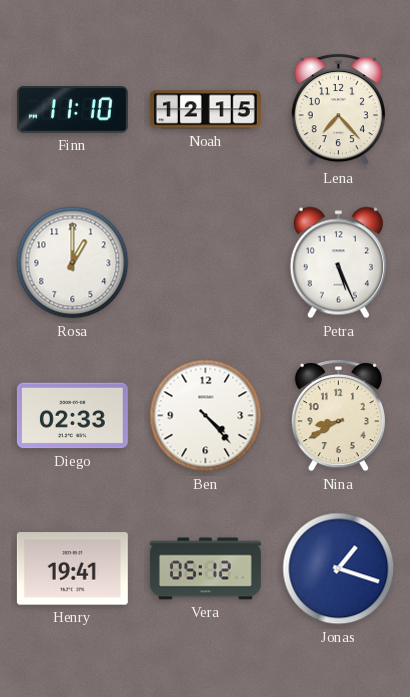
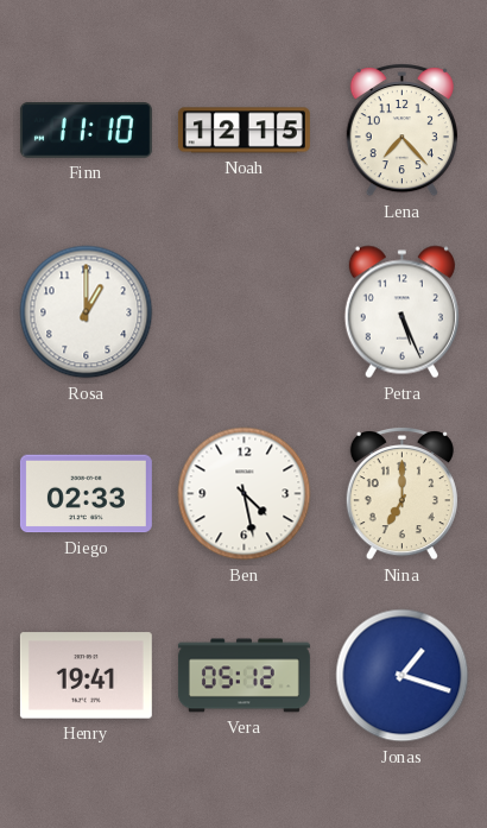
Ben: 4:23 -> 4:28
Nina: 8:40 -> 7:00
